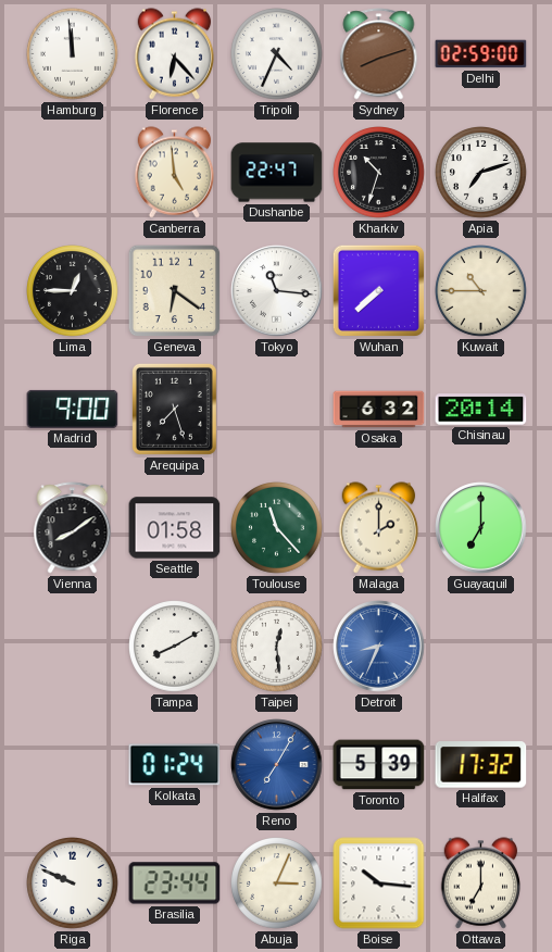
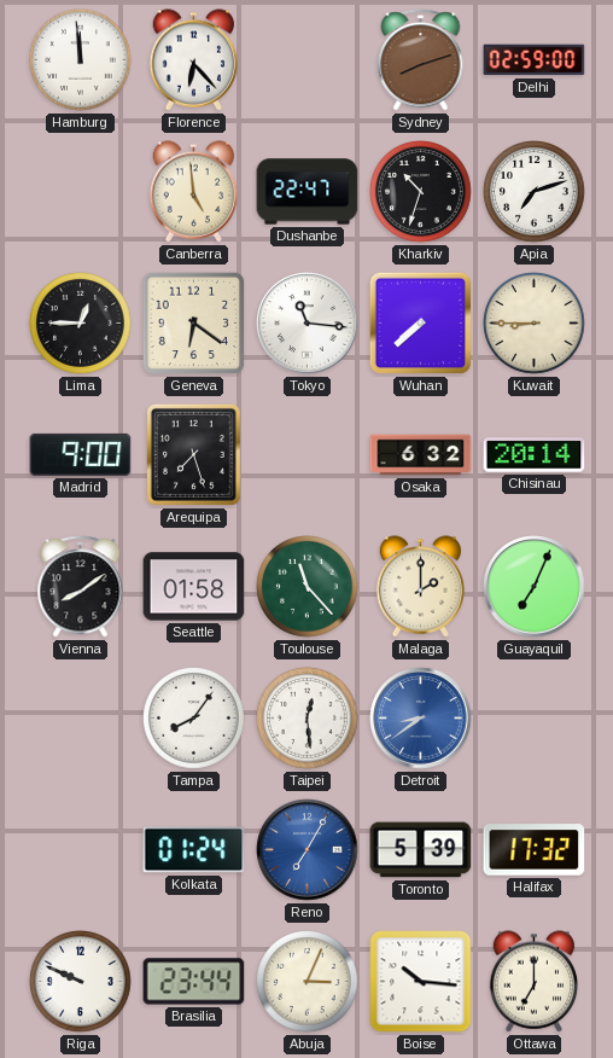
Tripoli: 4:34 -> none
Kuwait: 10:45 -> 8:45
Guayaquil: 7:00 -> 7:04
Tampa: 8:10 -> 8:06
Detroit: 8:34 -> 8:39
